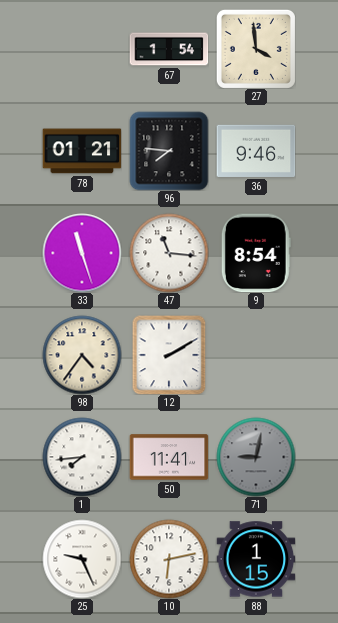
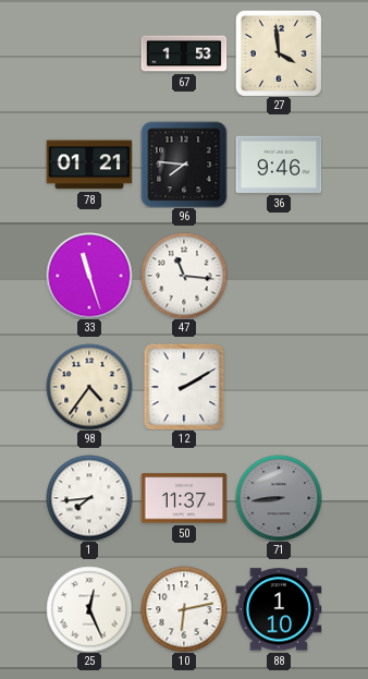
67: 1:54 -> 1:53
9: 8:54 -> none
50: 11:41 -> 11:37
71: 9:02 -> 8:44
25: 9:26 -> 12:26
88: 1:15 -> 1:10
